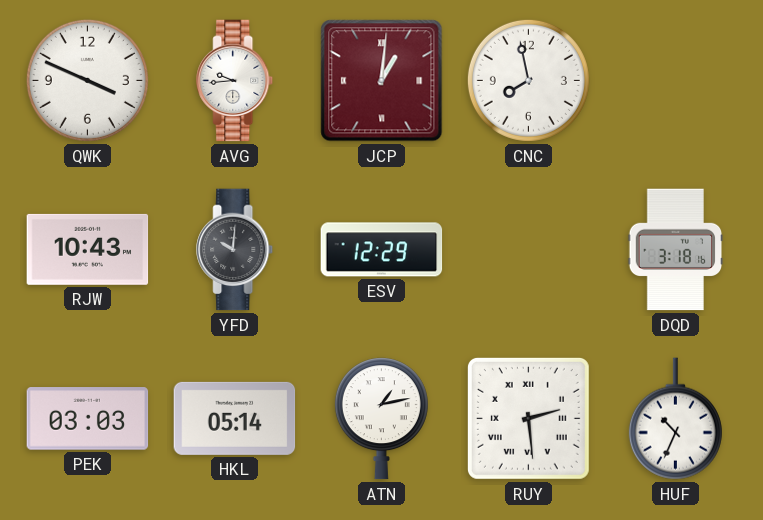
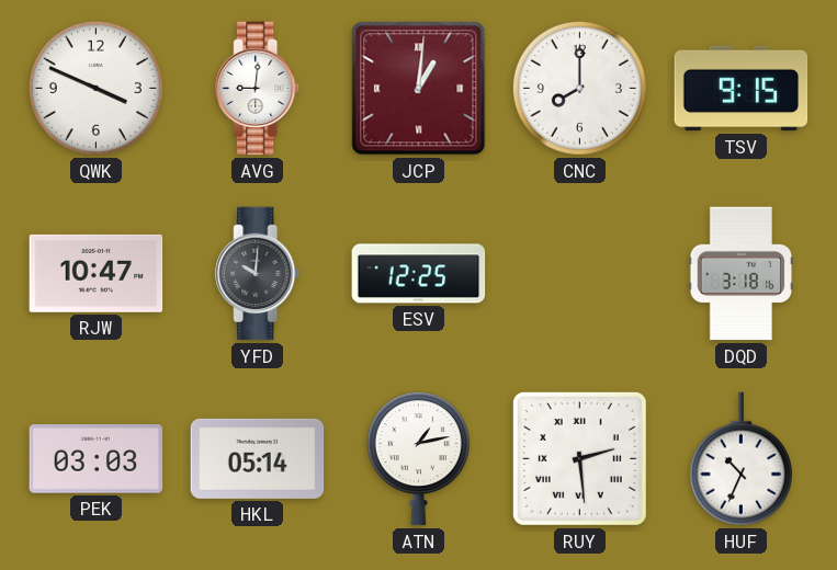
AVG: 9:44 -> 9:01
CNC: 7:58 -> 8:00
TSV: none -> 9:15
RJW: 10:43 -> 10:47
ESV: 12:29 -> 12:25
